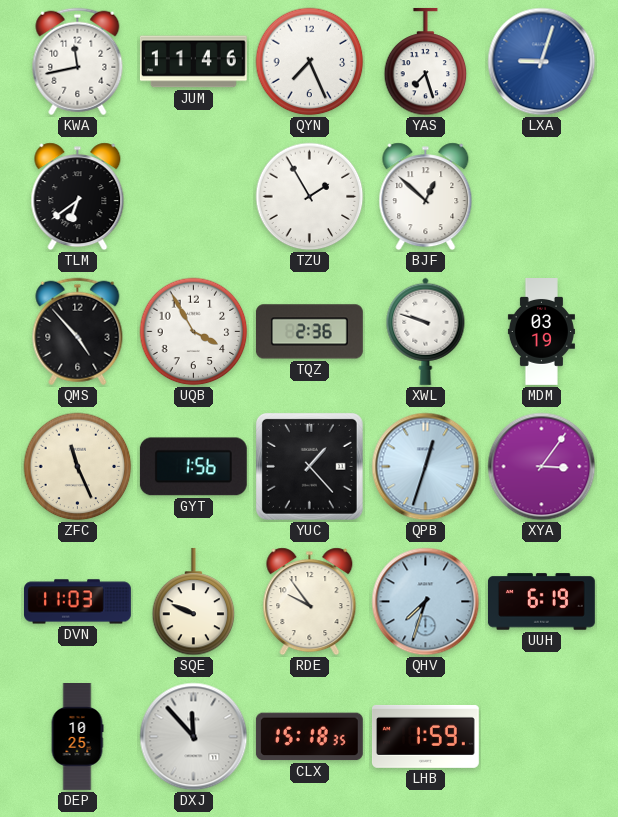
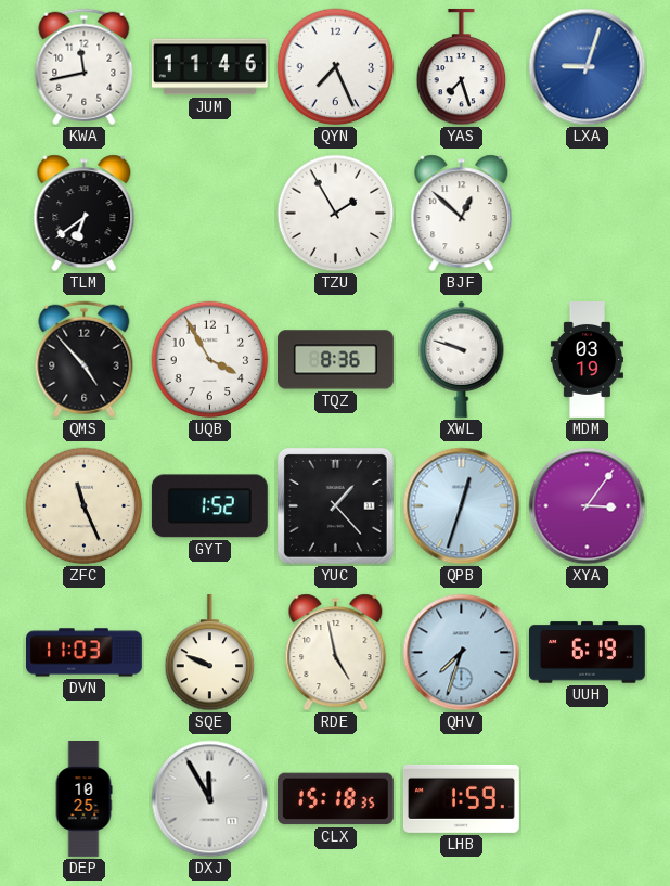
TQZ: 2:36 -> 8:36
GYT: 1:56 -> 1:52
RDE: 9:54 -> 4:58
DXJ: 11:53 -> 11:55
